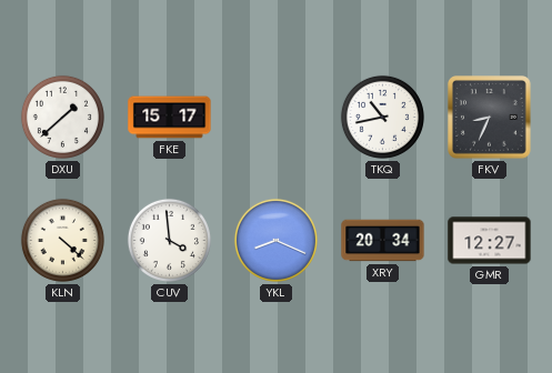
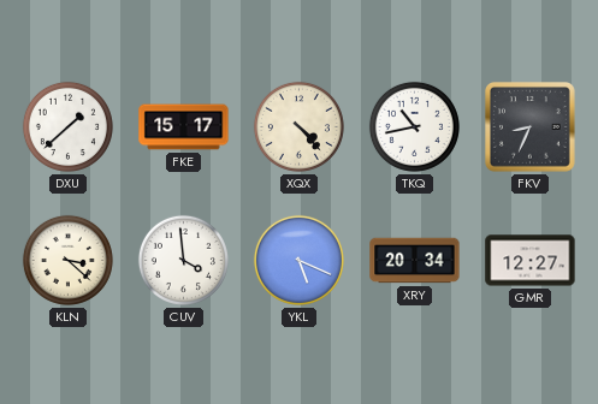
XQX: none -> 4:23
KLN: 4:22 -> 3:22
YKL: 8:19 -> 5:19
